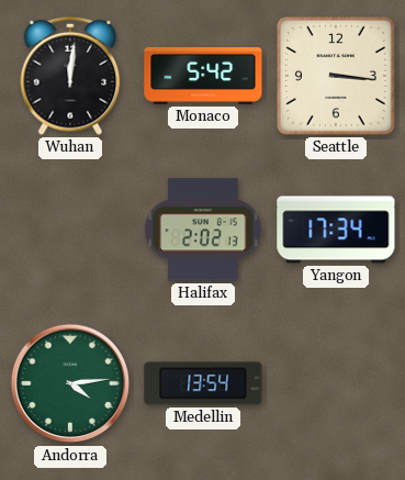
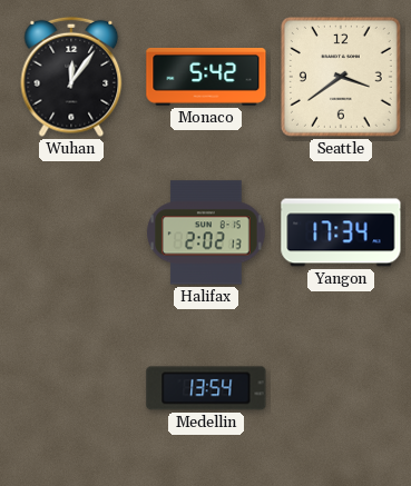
Wuhan: 12:01 -> 12:06
Seattle: 3:16 -> 3:39
Andorra: 4:14 -> none
